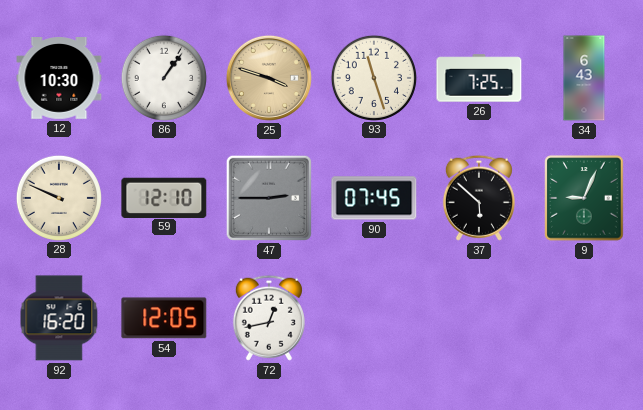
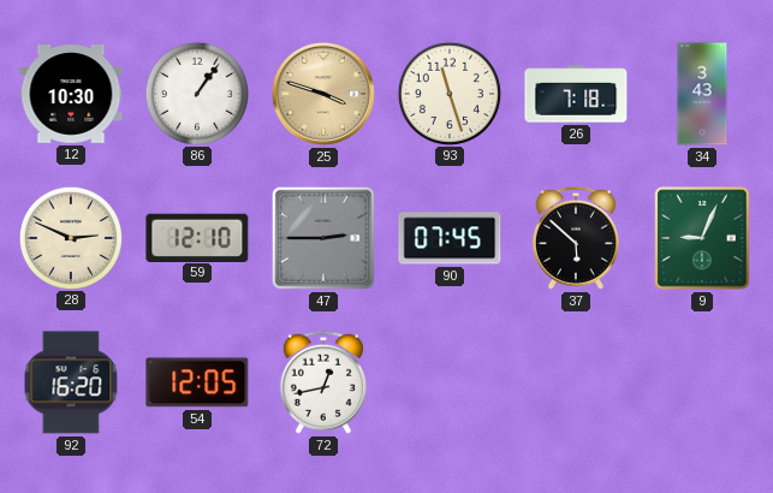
26: 7:25 -> 7:18
34: 6:43 -> 3:43
28: 9:49 -> 2:49
